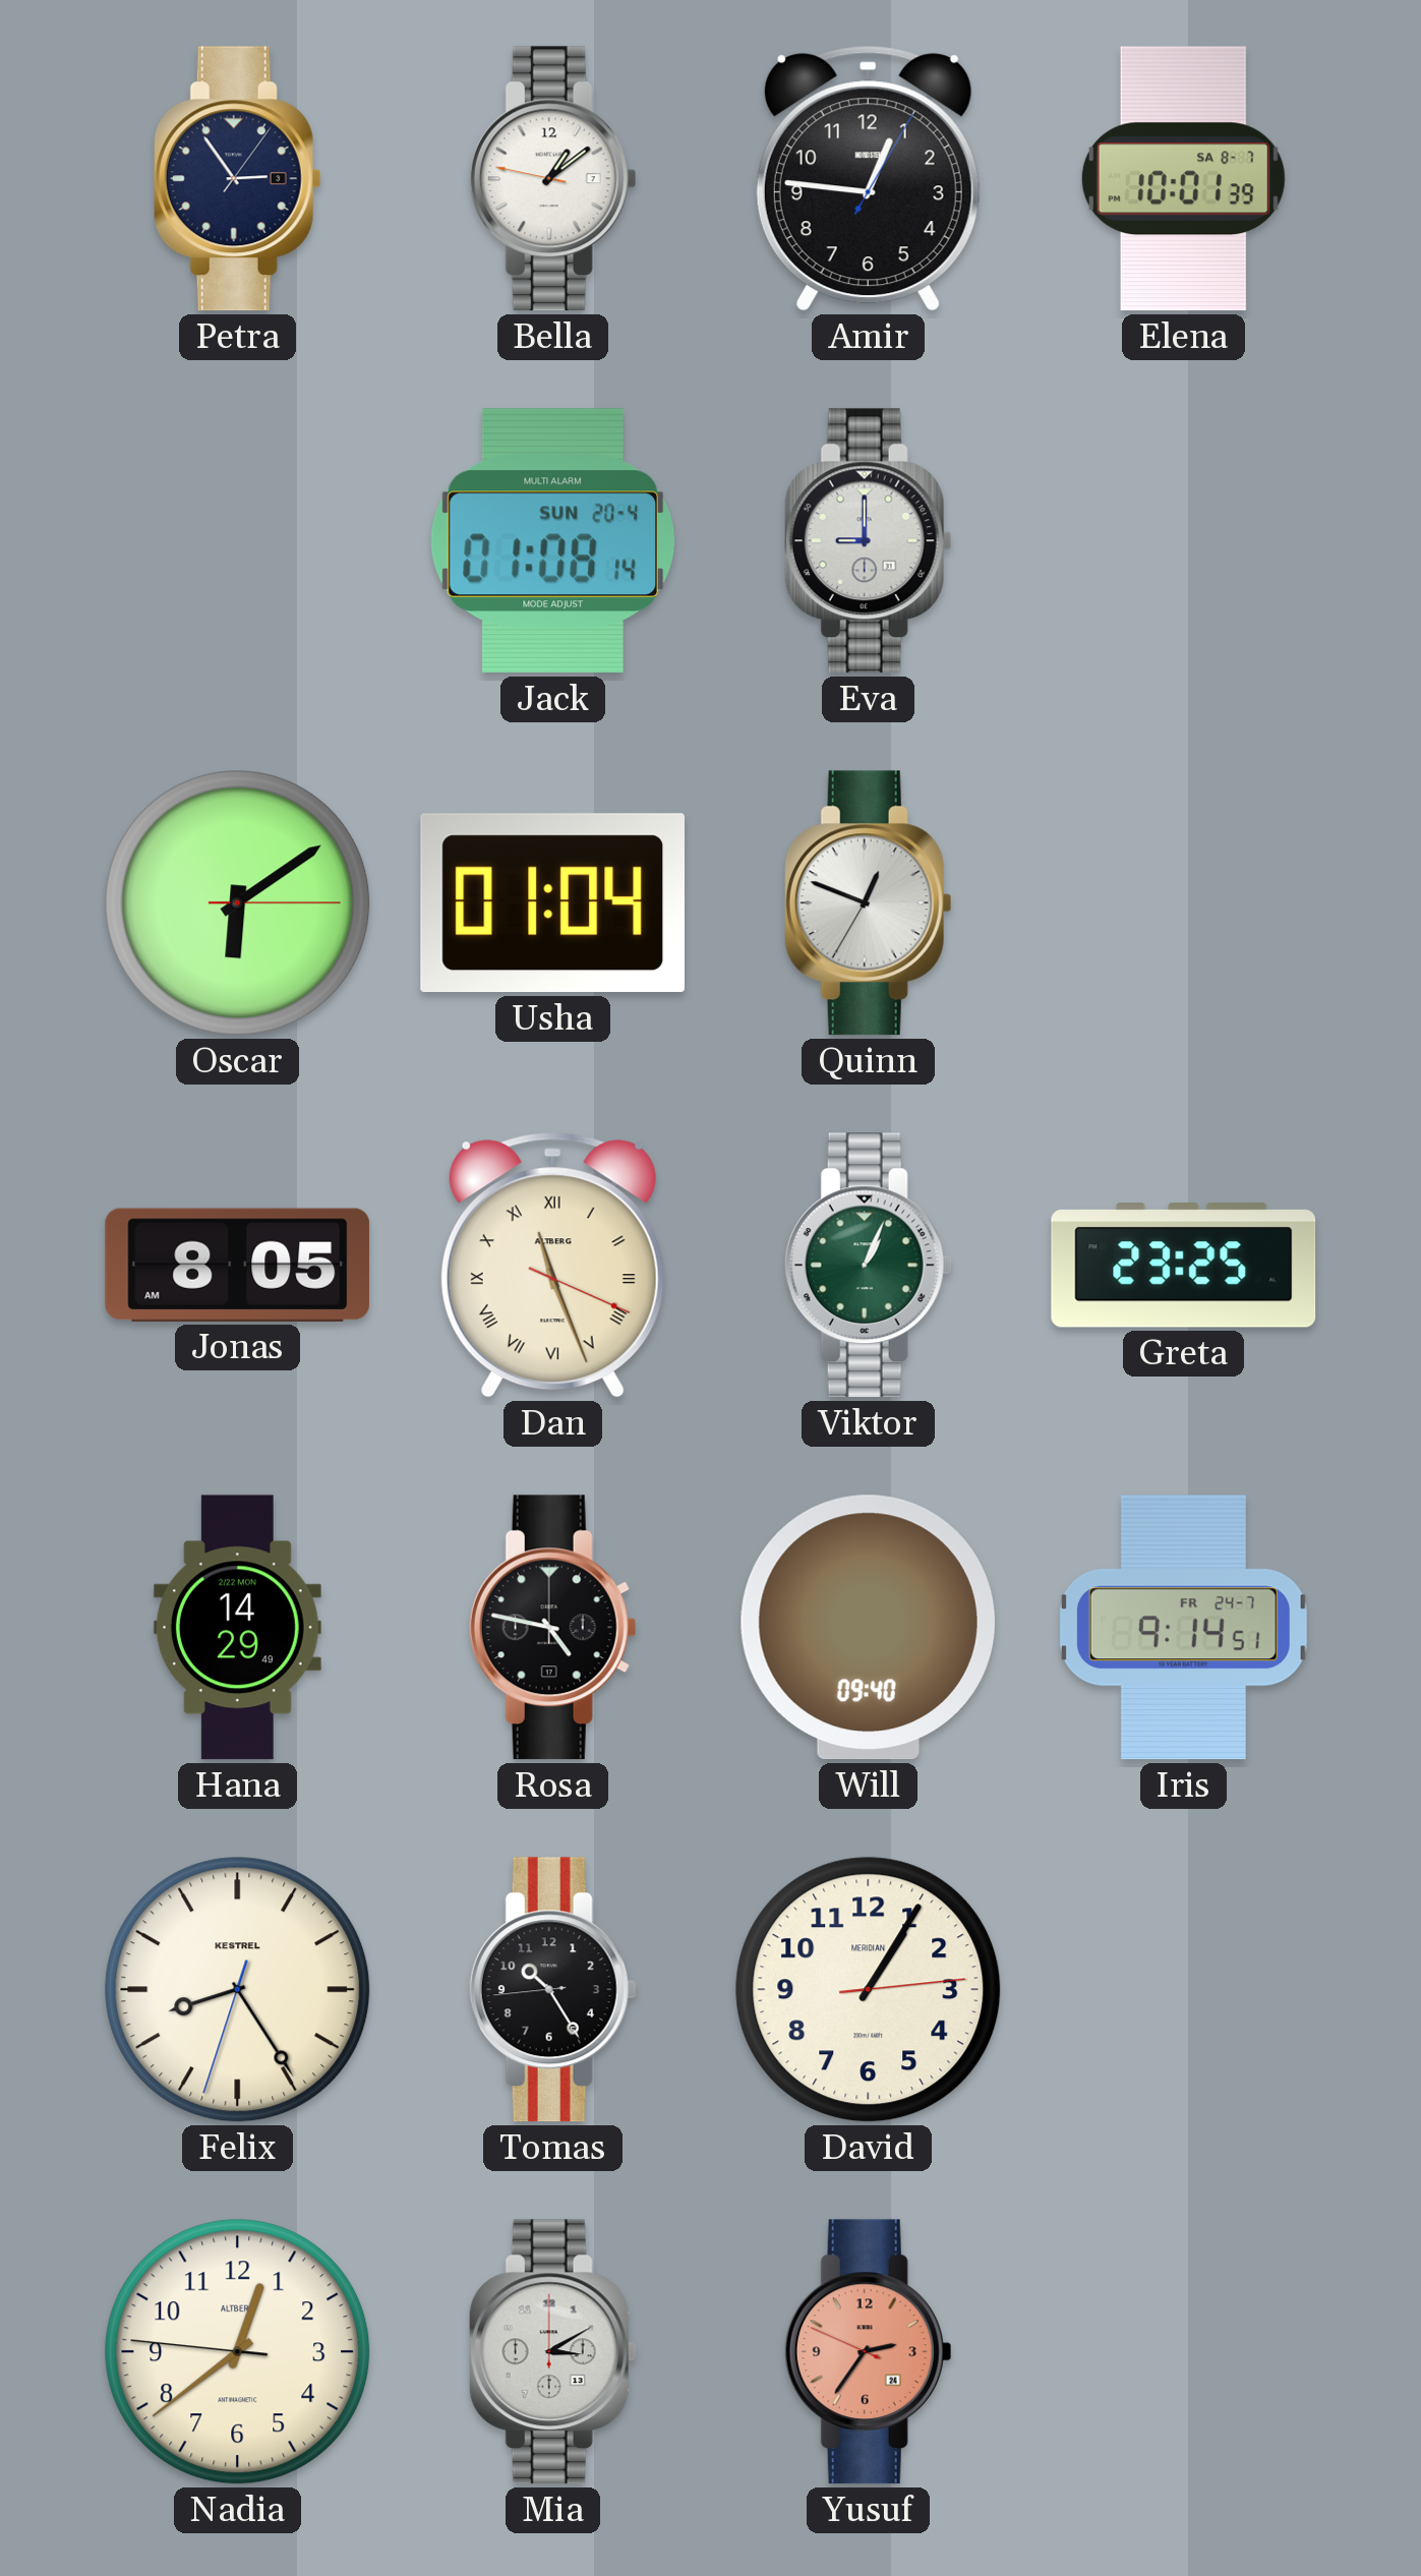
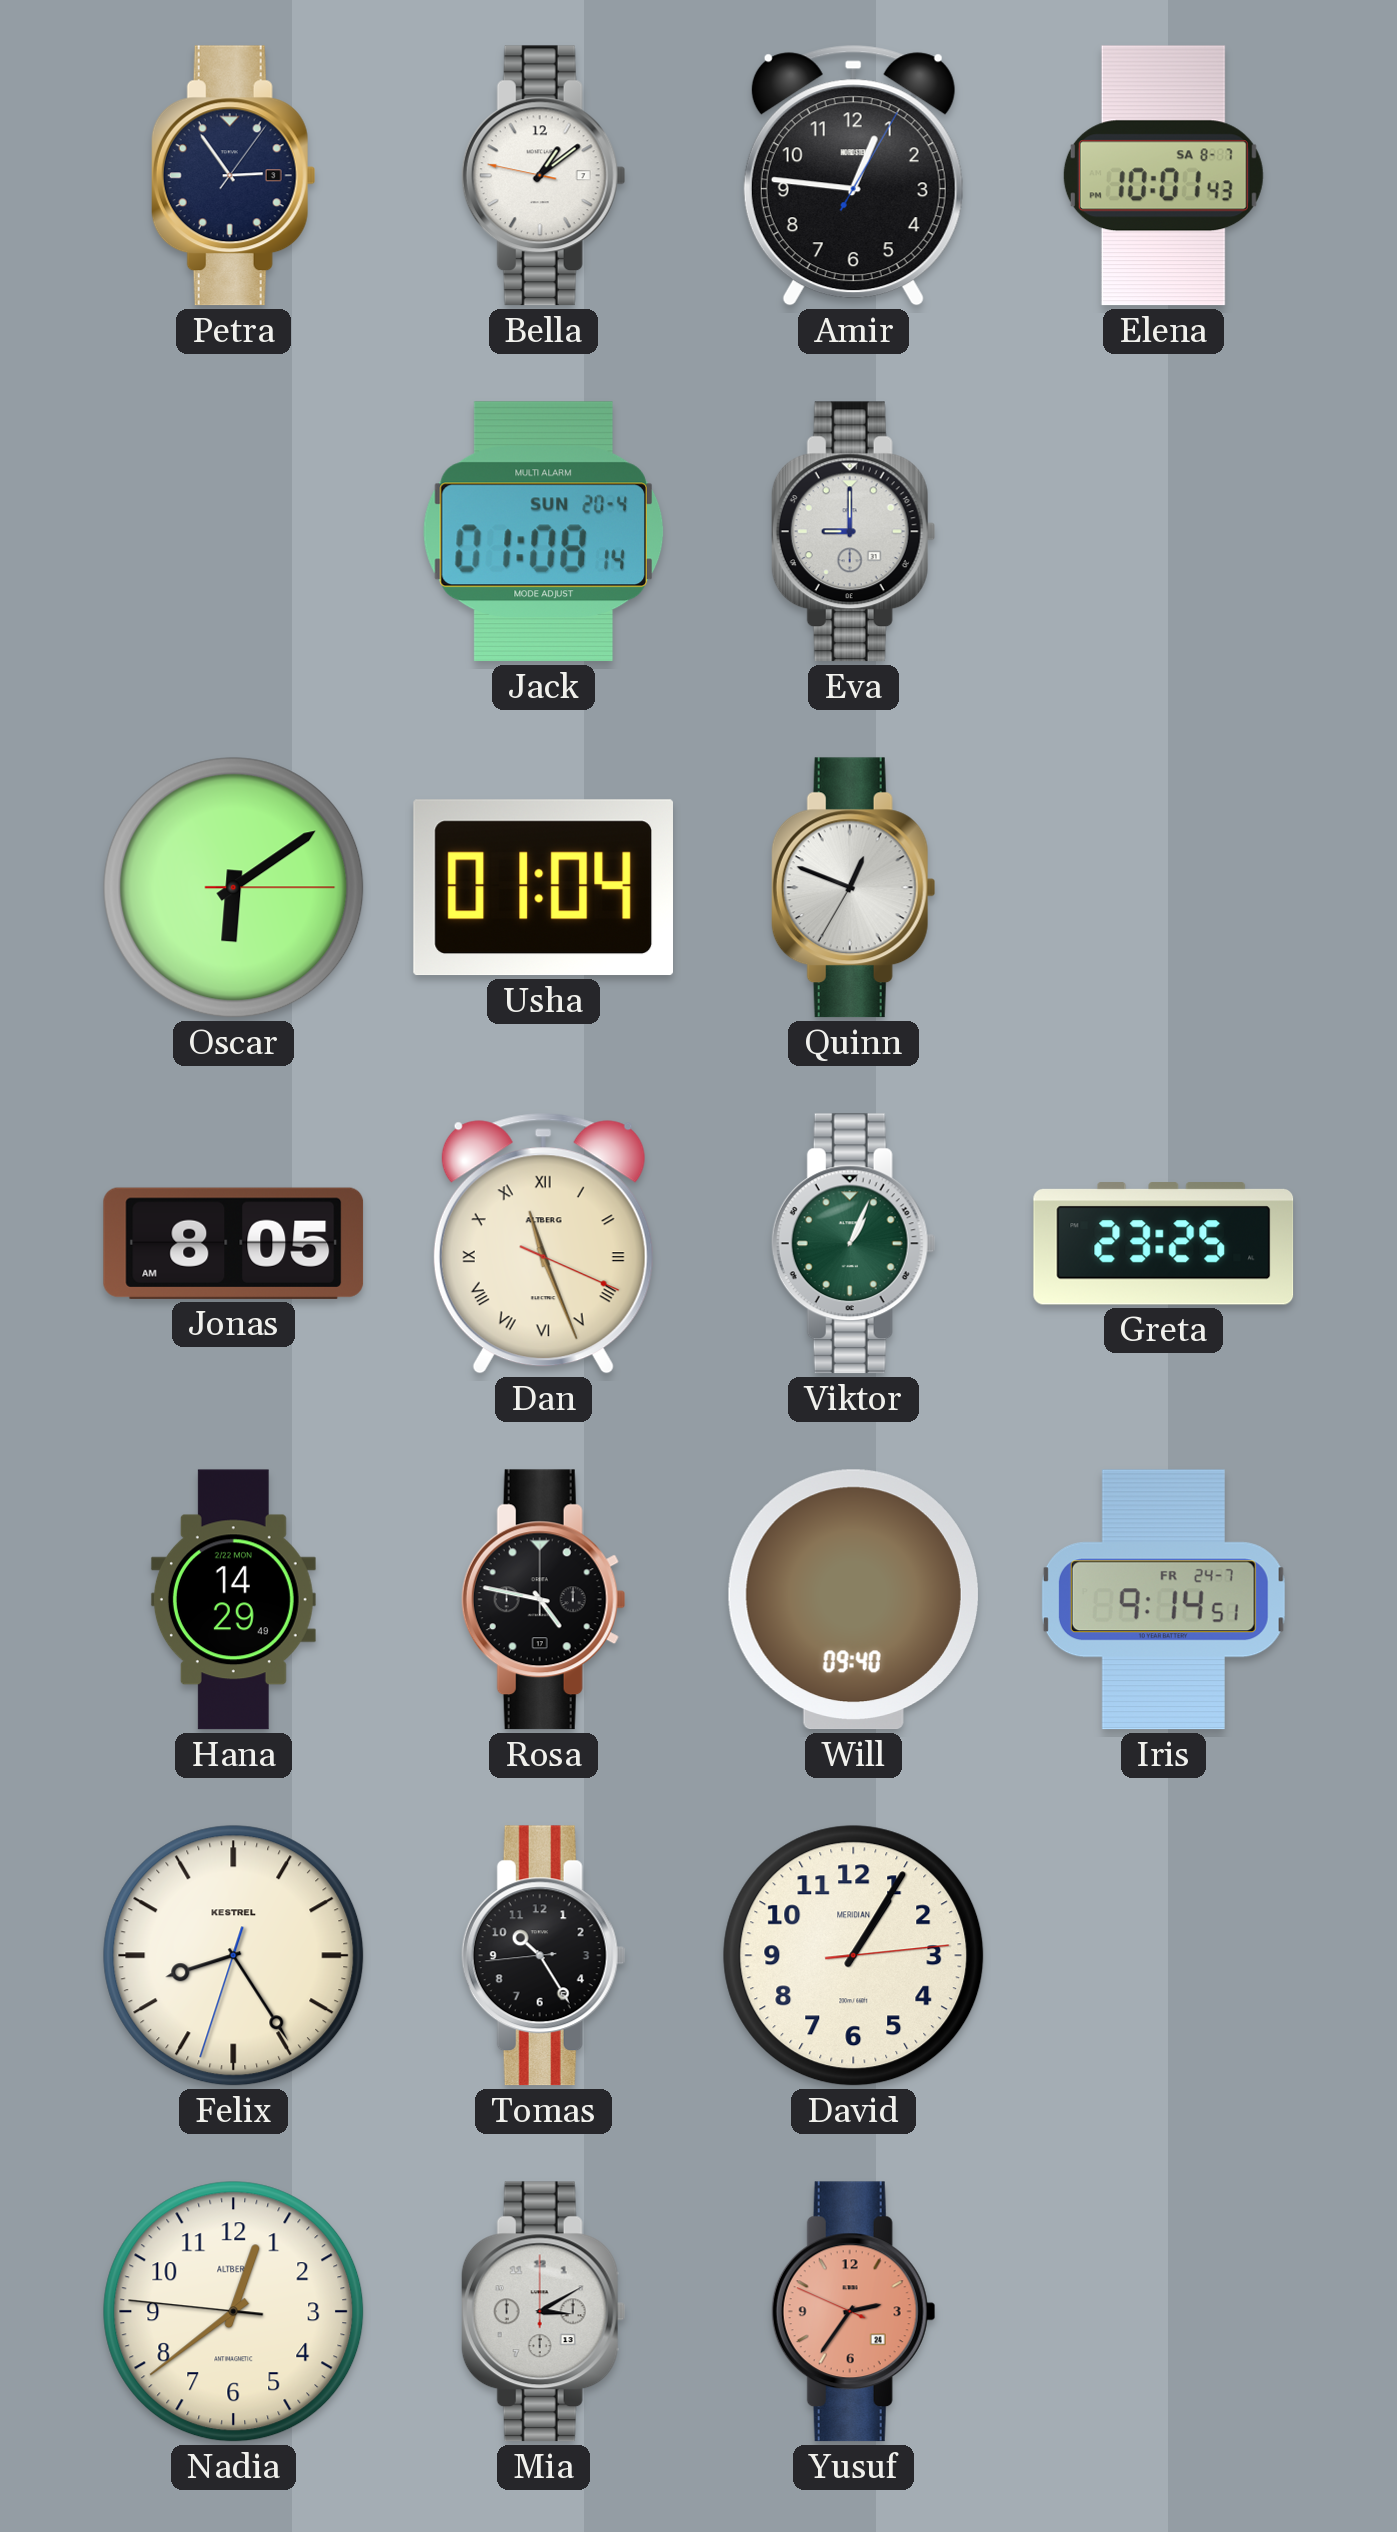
Elena: 10:01:39 -> 10:01:43
